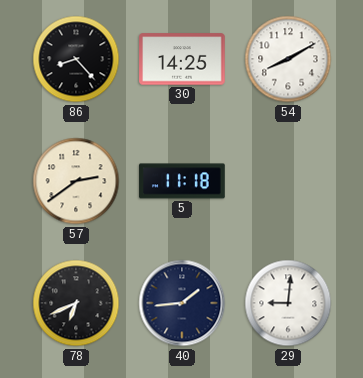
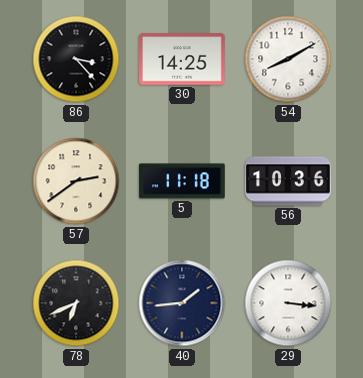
86: 8:23 -> 3:23
56: none -> 10:36
29: 9:01 -> 3:16
